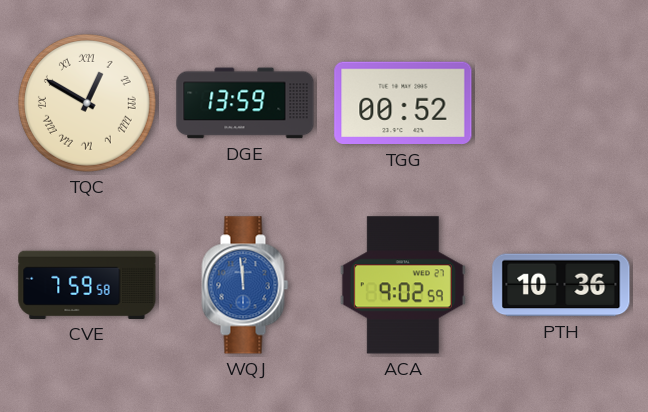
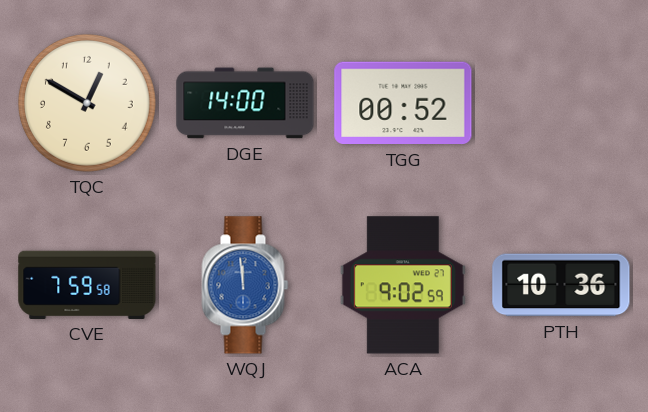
TQC numerals: Roman -> Arabic
DGE: 13:59 -> 14:00
